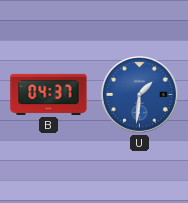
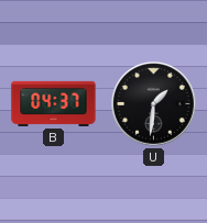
U dial: blue -> black
